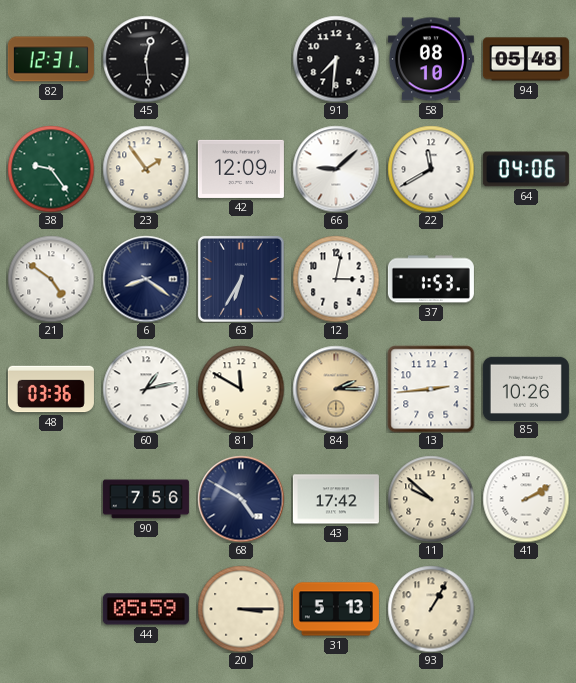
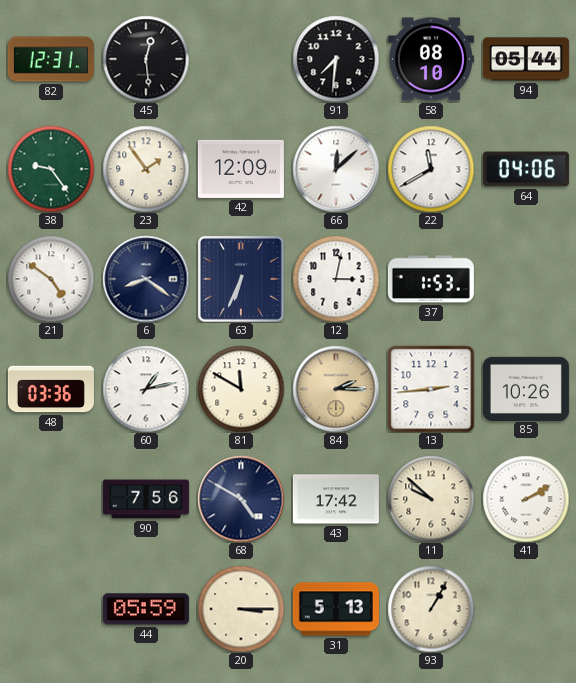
94: 05:48 -> 05:44
66: 9:08 -> 12:08
63: 6:35 -> 6:34
